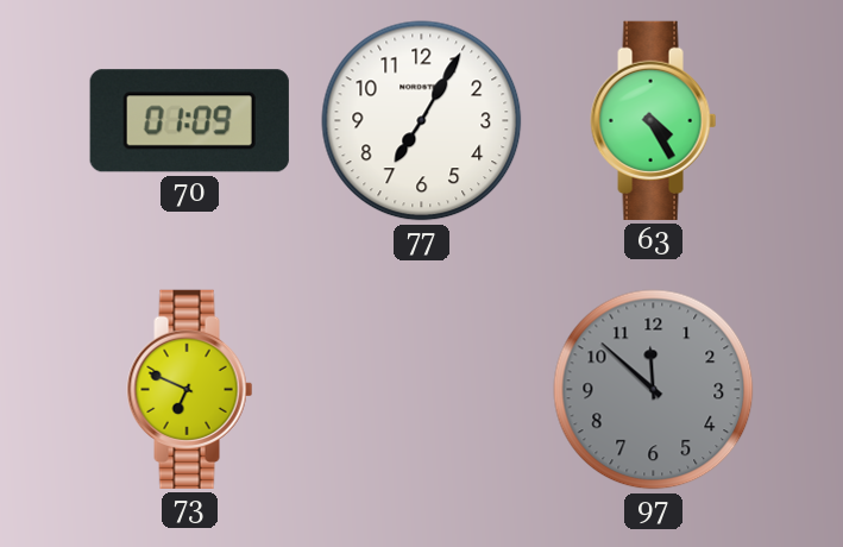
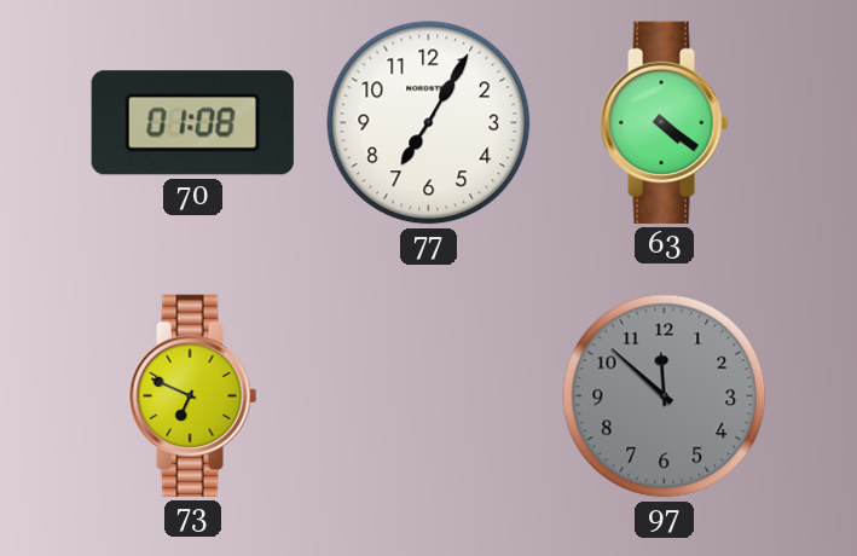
70: 01:09 -> 01:08
63: 4:25 -> 4:21
